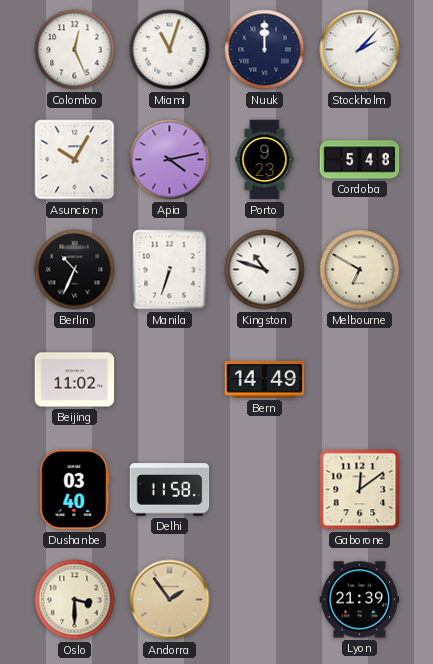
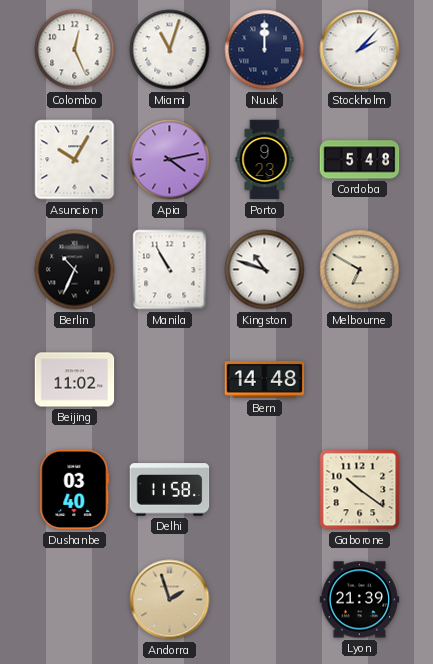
Manila: 6:33 -> 10:55
Bern: 14:49 -> 14:48
Gaborone: 12:09 -> 10:21
Oslo: 3:30 -> none
Andorra: 1:54 -> 1:57
